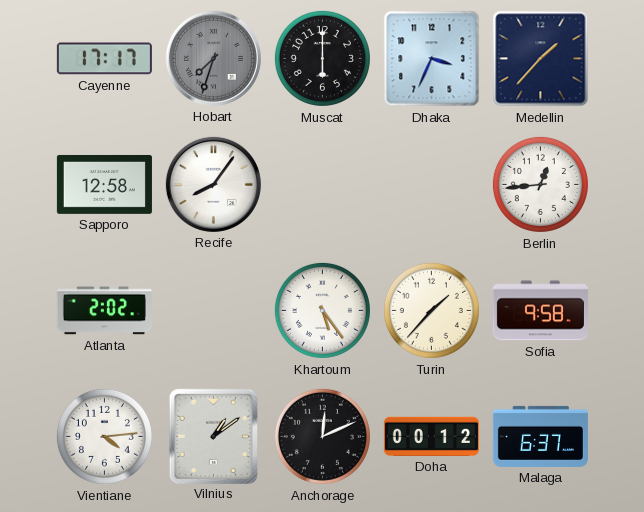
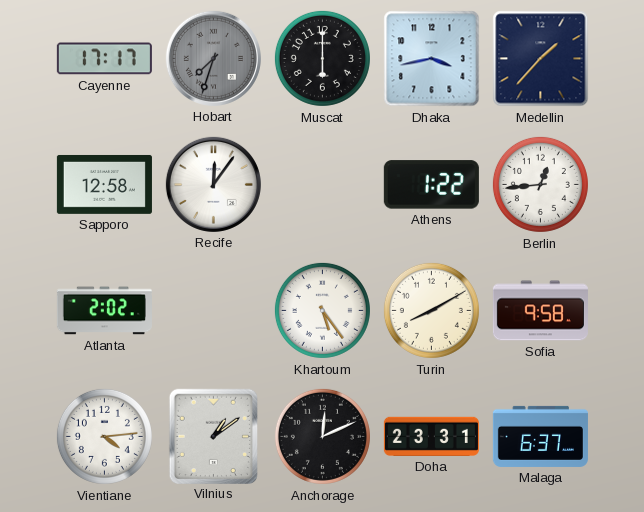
Dhaka: 3:34 -> 3:43
Recife: 8:06 -> 12:06
Athens: none -> 1:22
Turin: 1:37 -> 8:10
Doha: 00:12 -> 23:31
